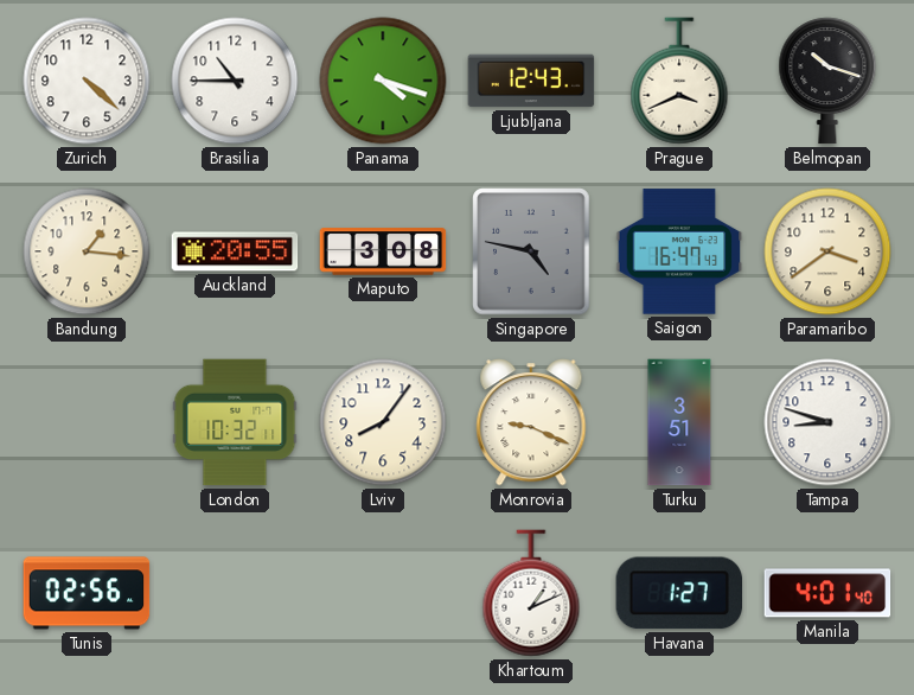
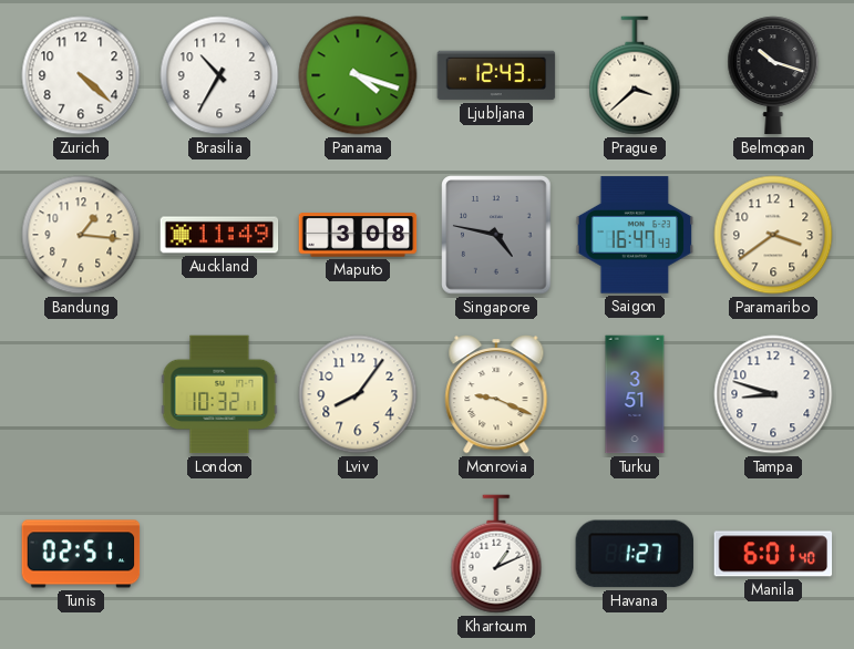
Brasilia: 10:45 -> 10:35
Prague: 3:41 -> 3:38
Auckland: 20:55 -> 11:49
Tunis: 02:56 -> 02:51
Manila: 4:01 -> 6:01
